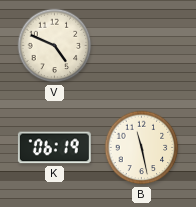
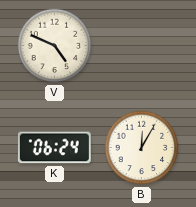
K: 06:19 -> 06:24
B: 11:28 -> 12:05
